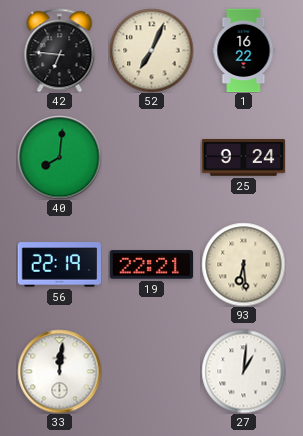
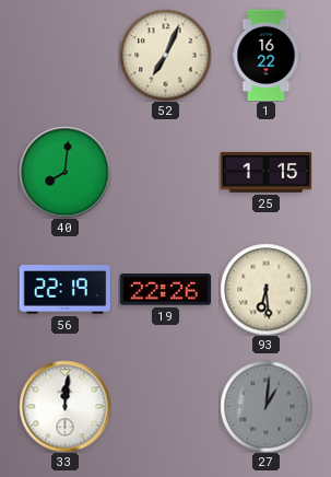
42: 6:46 -> none
25: 9:24 -> 1:15
19: 22:21 -> 22:26
27 dial: white -> grey
